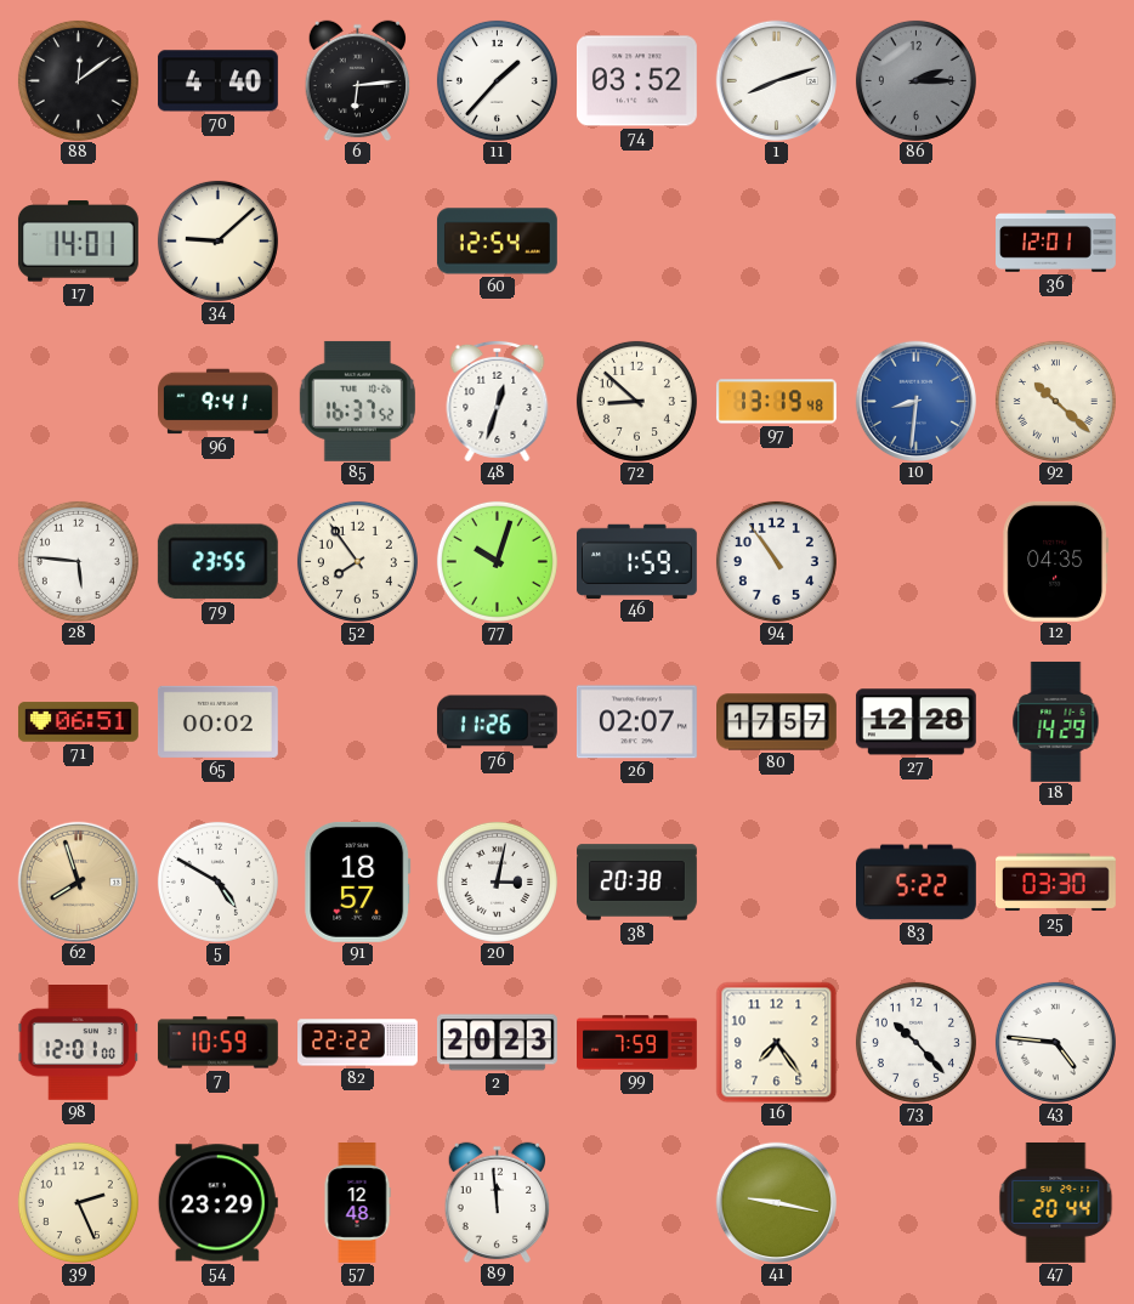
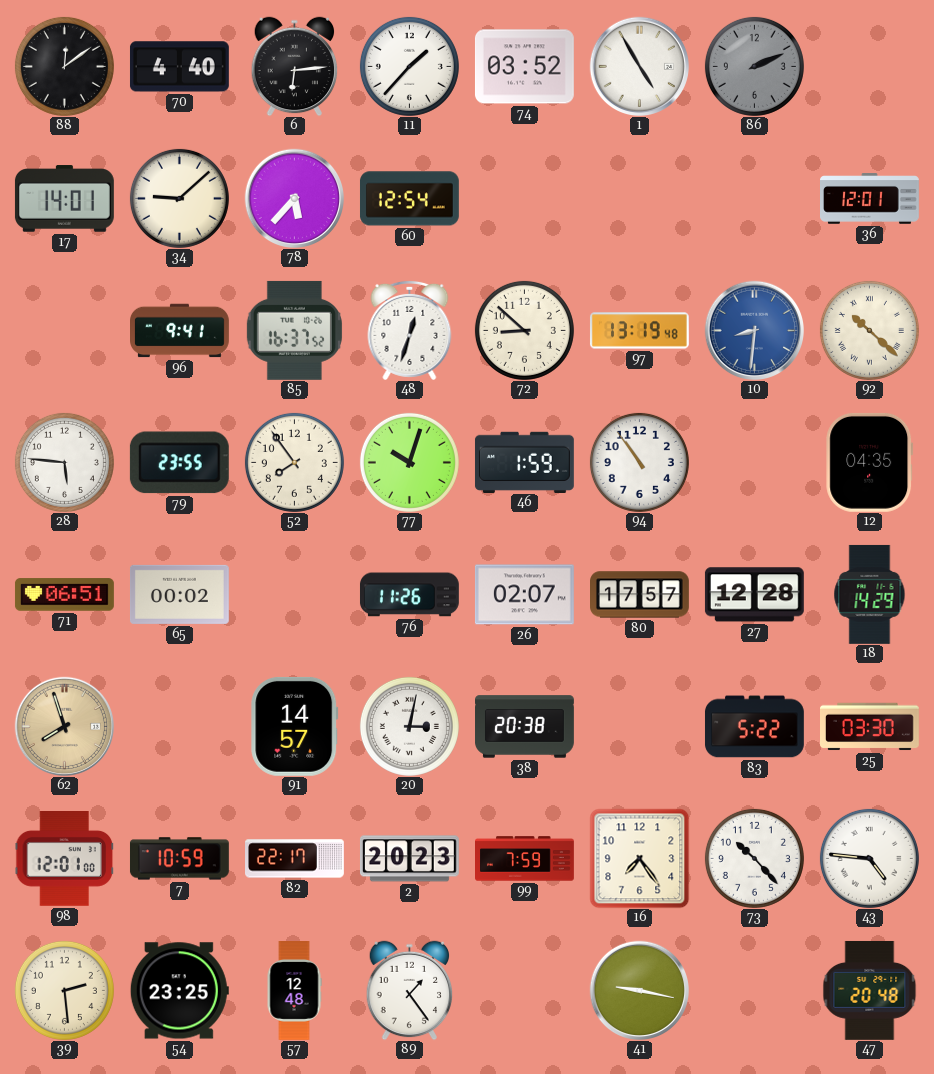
1: 8:12 -> 4:55
86: 2:15 -> 2:11
78: none -> 5:37
5: 4:50 -> none
91: 18:57 -> 14:57
82: 22:22 -> 22:17
39: 2:26 -> 2:29
54: 23:29 -> 23:25
89: 11:59 -> 1:24
47: 20:44 -> 20:48
